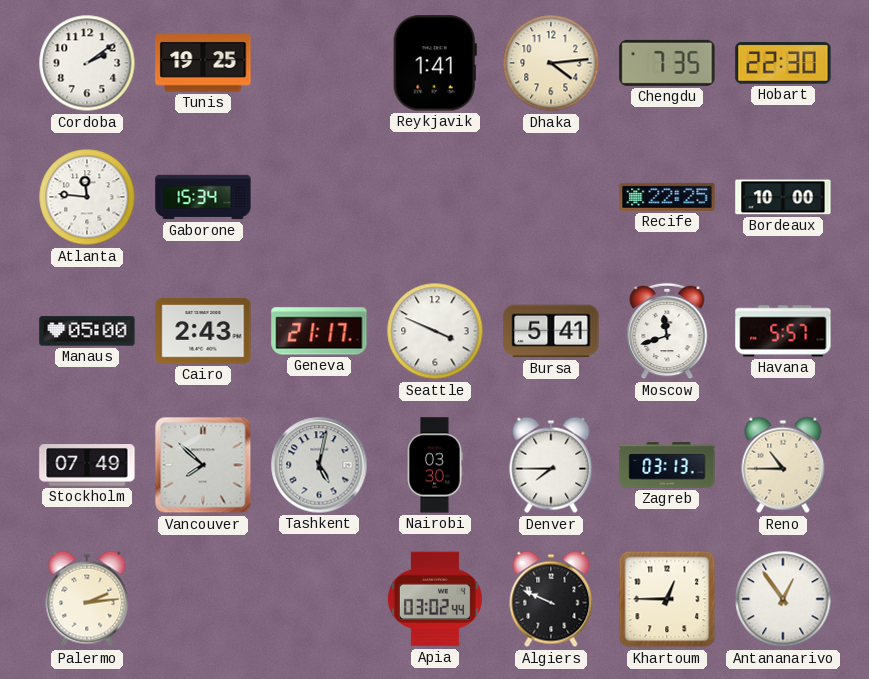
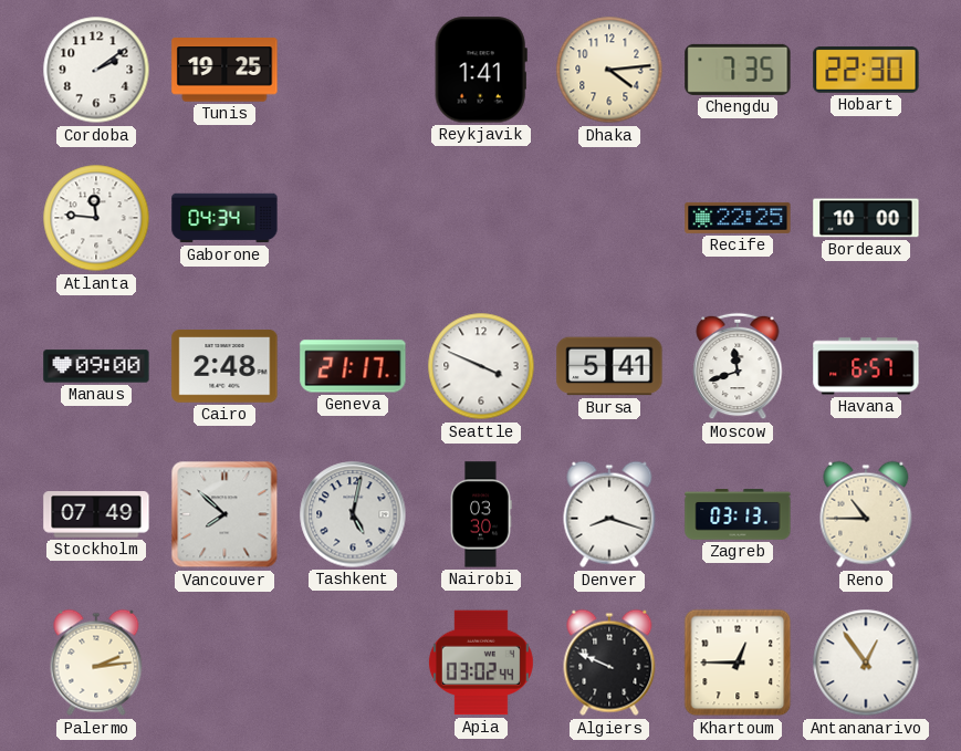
Gaborone: 15:34 -> 04:34
Manaus: 05:00 -> 09:00
Cairo: 2:43 -> 2:48
Havana: 5:57 -> 6:57
Denver: 7:45 -> 8:18
